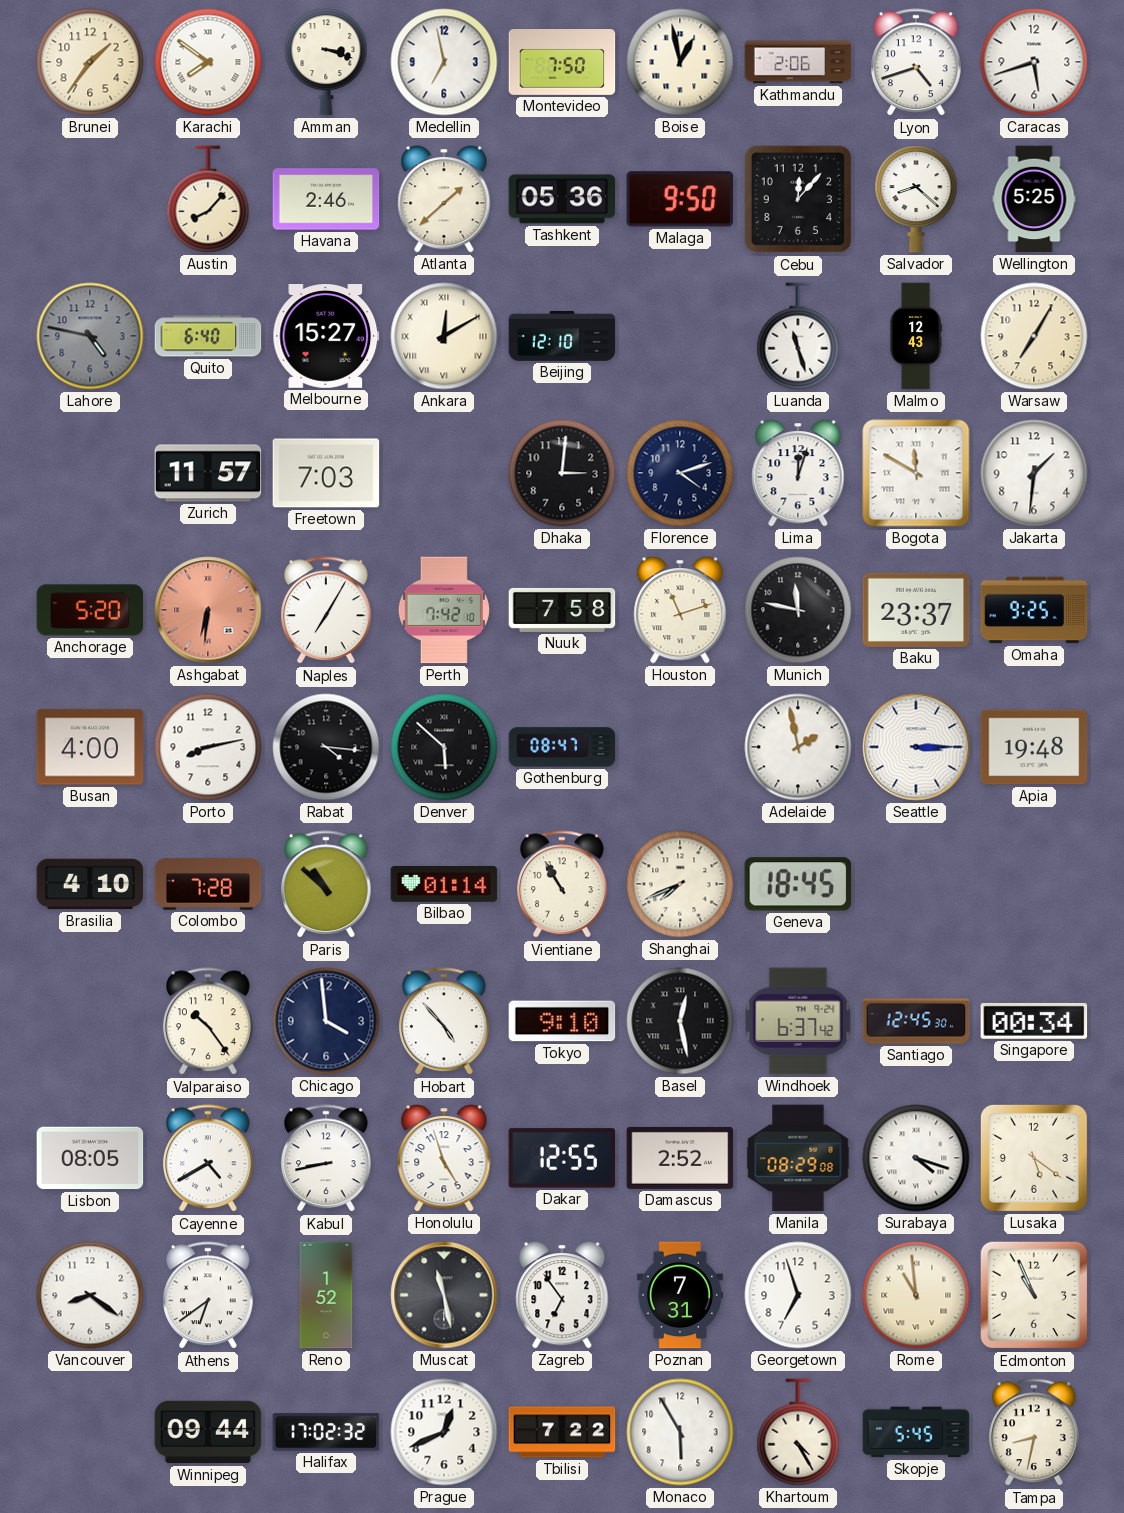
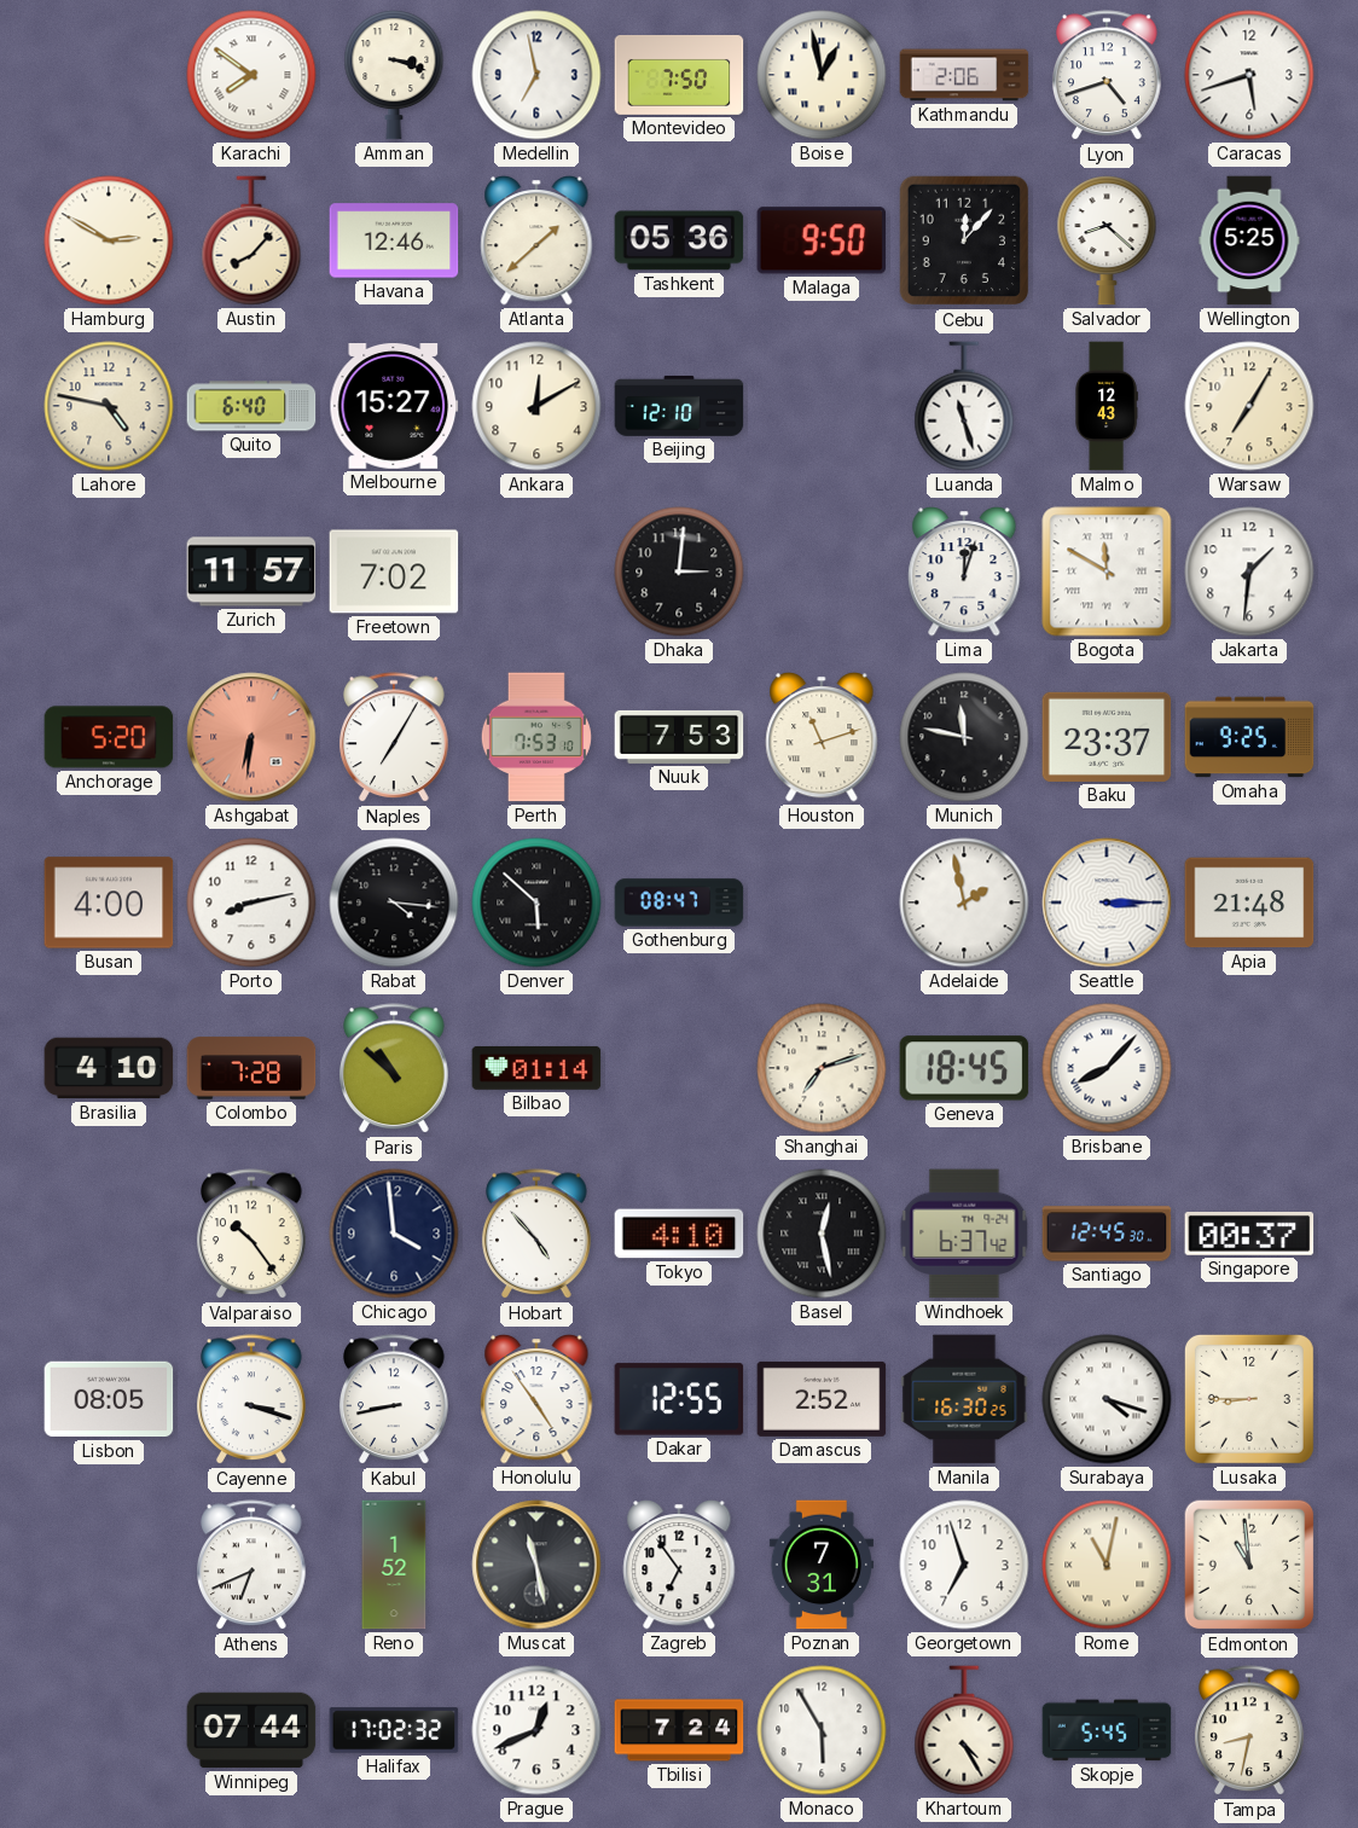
Brunei: 1:36 -> none
Hamburg: none -> 2:50
Havana: 2:46 -> 12:46
Lahore dial: grey -> cream
Ankara numerals: Roman -> Arabic
Freetown: 7:03 -> 7:02
Florence: 4:12 -> none
Perth: 7:42 -> 7:53
Nuuk: 7:58 -> 7:53
Apia: 19:48 -> 21:48
Vientiane: 10:55 -> none
Shanghai: 7:41 -> 7:12
Brisbane: none -> 8:07
Tokyo: 9:10 -> 4:10
Singapore: 00:34 -> 00:37
Cayenne: 4:40 -> 3:18
Honolulu: 4:57 -> 4:54
Manila: 08:29 -> 16:30
Lusaka: 5:21 -> 8:45
Vancouver: 8:21 -> none
Athens: 6:39 -> 6:41
Rome: 10:59 -> 11:02
Edmonton: 10:56 -> 10:59
Winnipeg: 09:44 -> 07:44
Tbilisi: 7:22 -> 7:24
